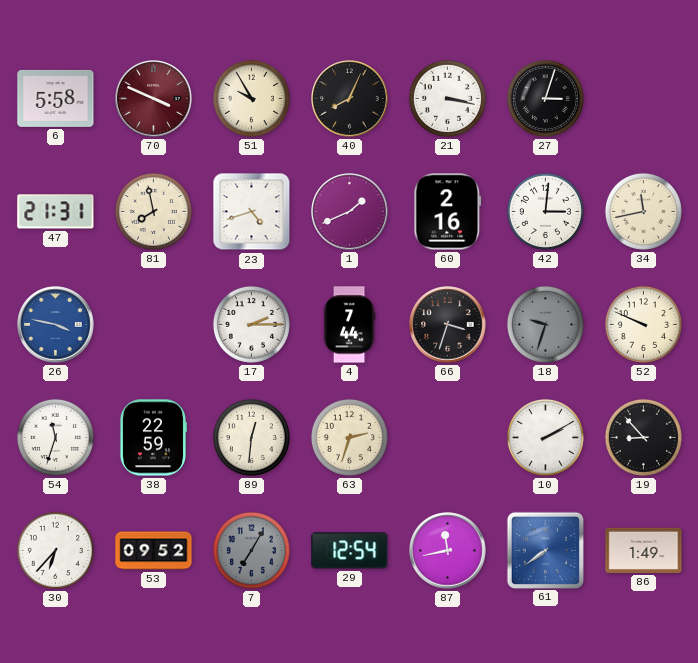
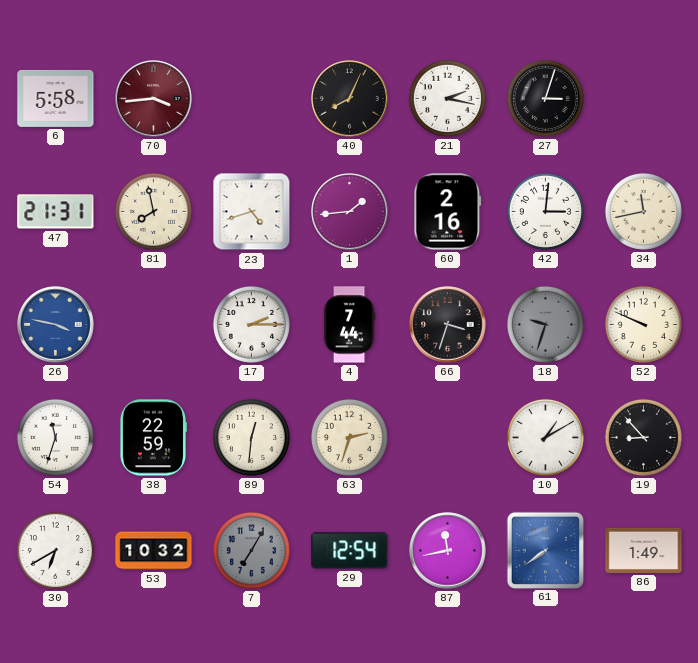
70: 3:49 -> 3:44
51: 9:55 -> none
21: 3:17 -> 2:17
1: 1:41 -> 1:44
10: 2:10 -> 1:10
30: 6:37 -> 6:40
53: 09:52 -> 10:32
